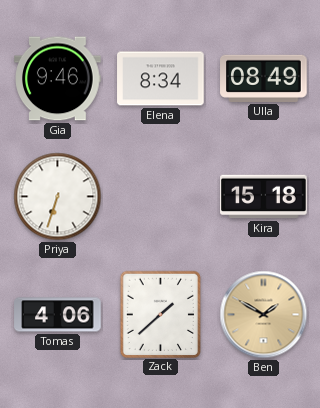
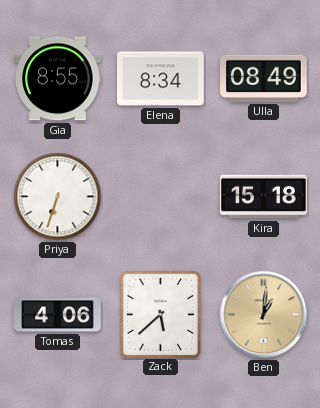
Gia: 9:46 -> 8:55
Zack: 1:38 -> 5:38
Ben: 1:50 -> 1:01
